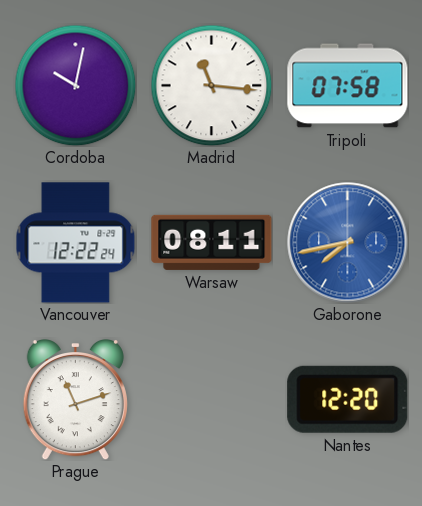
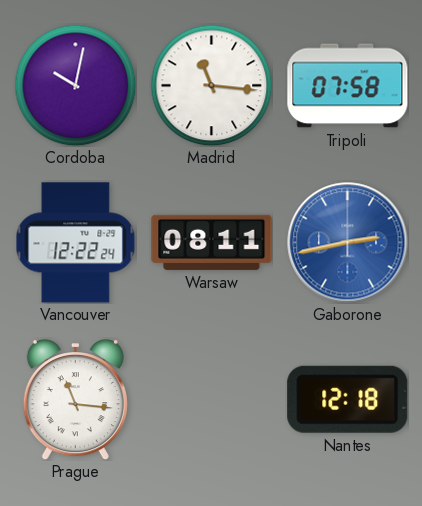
Gaborone: 7:43 -> 2:43
Prague: 11:12 -> 11:16
Nantes: 12:20 -> 12:18
